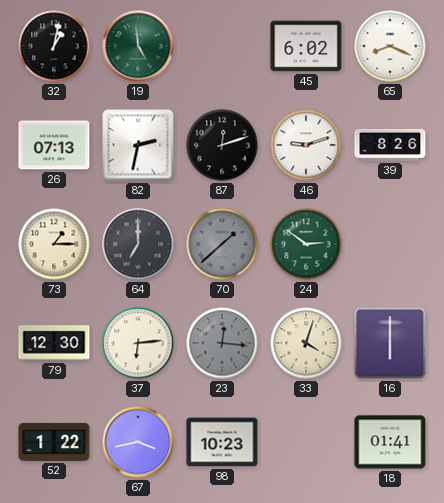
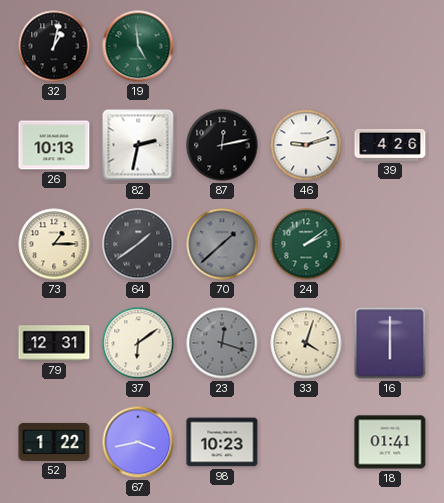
45: 6:02 -> none
65: 8:19 -> none
26: 07:13 -> 10:13
87: 12:12 -> 12:13
39: 8:26 -> 4:26
64: 7:00 -> 1:39
24: 2:51 -> 2:09
79: 12:30 -> 12:31
37: 6:14 -> 6:09
23: 12:16 -> 12:18
